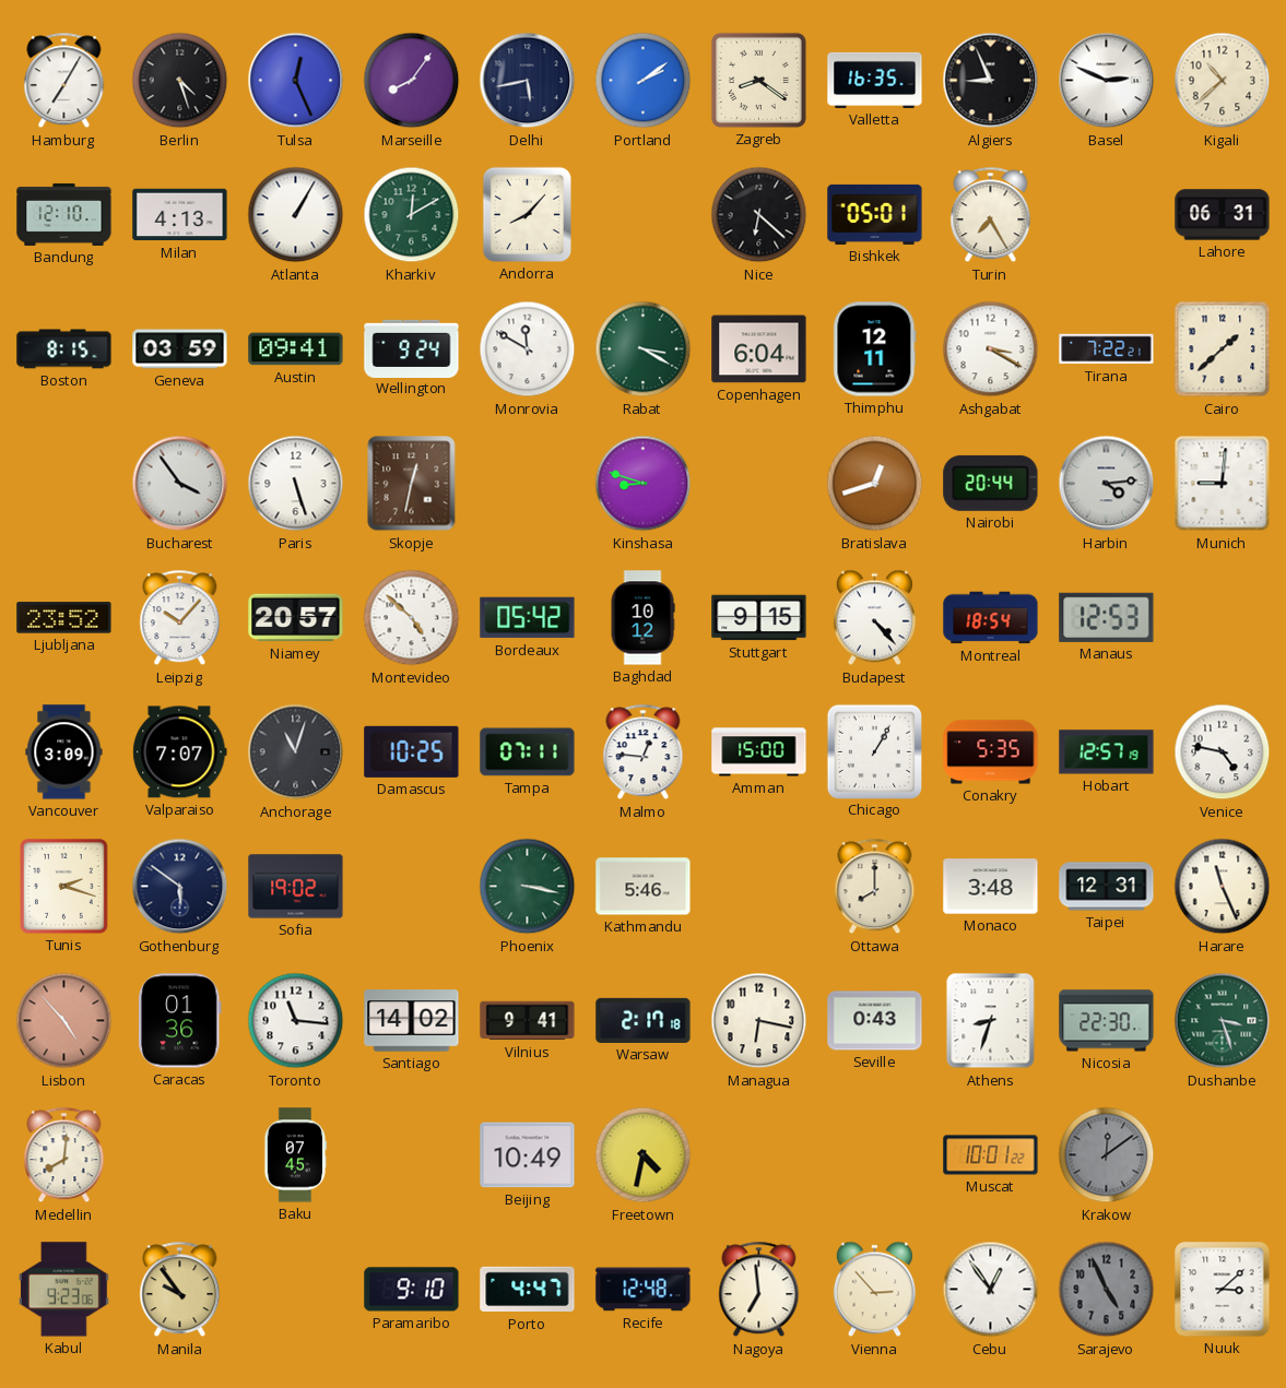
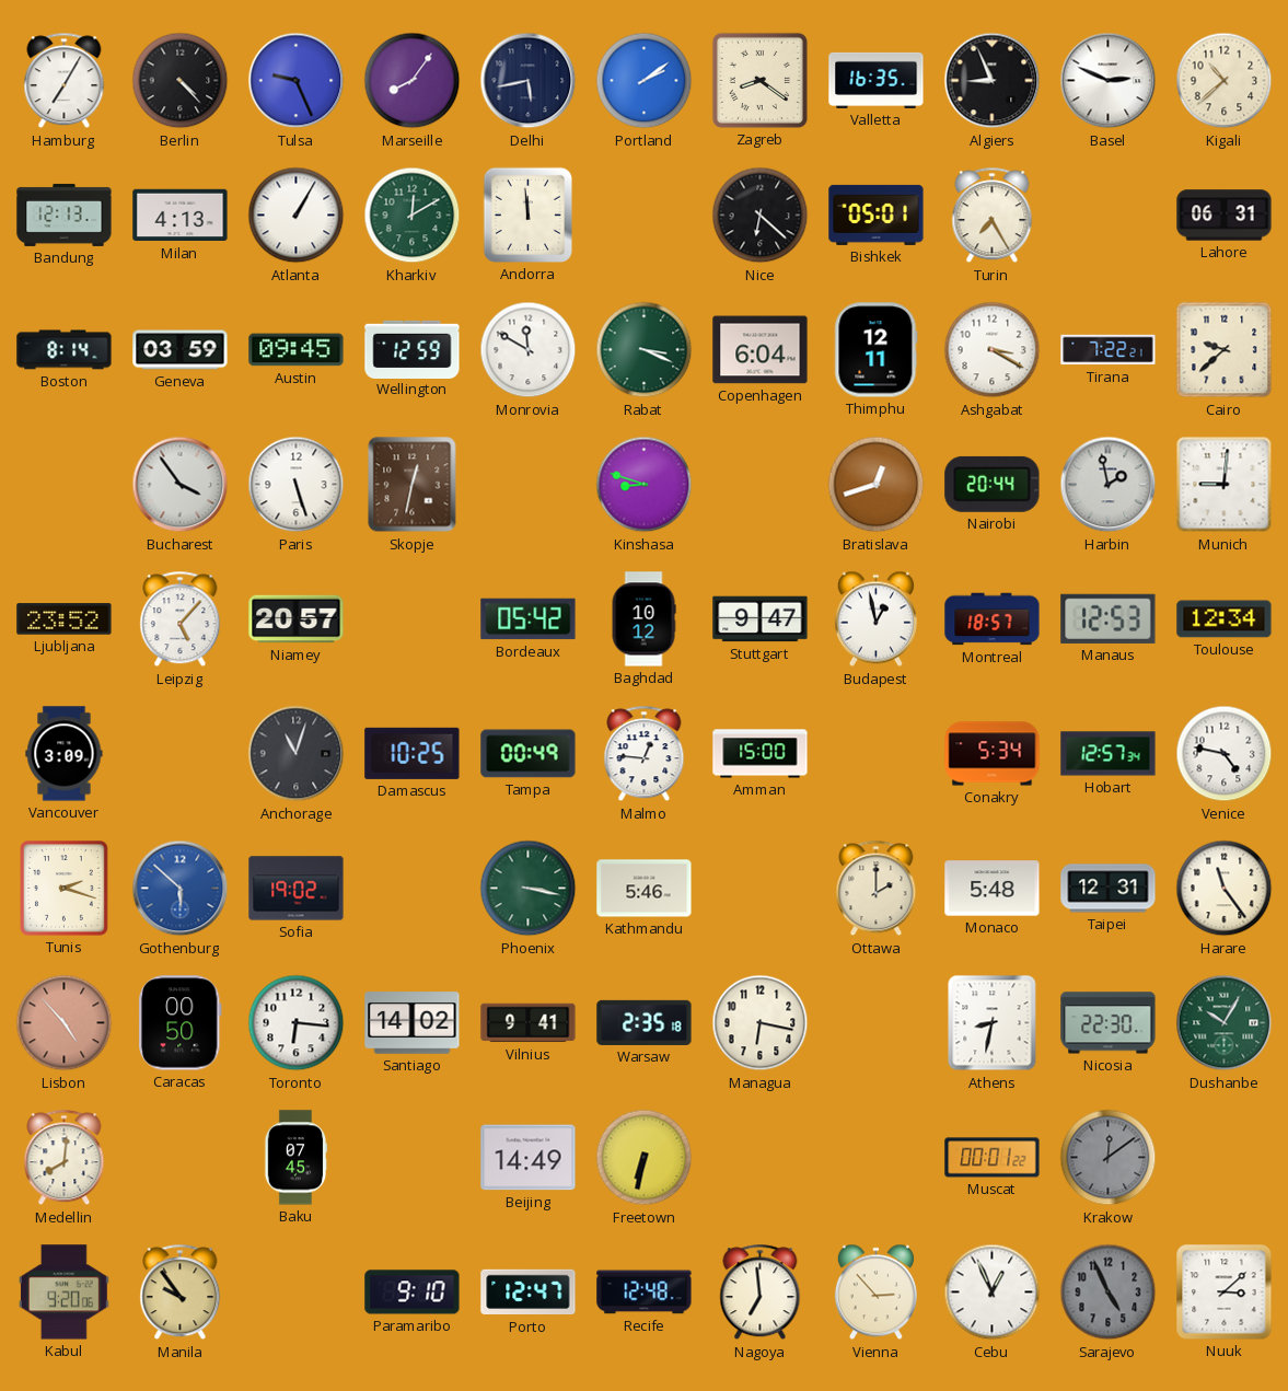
Berlin: 4:27 -> 4:23
Tulsa: 12:26 -> 9:26
Bandung: 12:10 -> 12:13
Andorra: 8:07 -> 11:59
Boston: 8:15 -> 8:14
Austin: 09:41 -> 09:45
Wellington: 9:24 -> 12:59
Rabat: 3:20 -> 3:19
Cairo: 1:38 -> 9:38
Harbin: 4:14 -> 1:58
Leipzig: 10:07 -> 5:07
Montevideo: 4:52 -> none
Stuttgart: 9:15 -> 9:47
Budapest: 4:23 -> 12:58
Montreal: 18:54 -> 18:57
Toulouse: none -> 12:34
Valparaiso: 7:07 -> none
Tampa: 07:11 -> 00:49
Chicago: 1:05 -> none
Conakry: 5:35 -> 5:34
Hobart: 12:57:19 -> 12:57:34
Gothenburg: 5:51 -> 5:52
Gothenburg dial: navy -> blue
Ottawa: 8:00 -> 2:00
Monaco: 3:48 -> 5:48
Harare: 11:26 -> 11:24
Caracas: 01:36 -> 00:50
Toronto: 11:16 -> 6:16
Warsaw: 2:17 -> 2:35
Seville: 0:43 -> none
Athens: 8:33 -> 8:32
Dushanbe: 3:27 -> 10:05
Beijing: 10:49 -> 14:49
Freetown: 4:32 -> 6:32
Muscat: 10:01 -> 00:01
Kabul: 9:23 -> 9:20
Porto: 4:47 -> 12:47
Cebu: 12:54 -> 12:56
